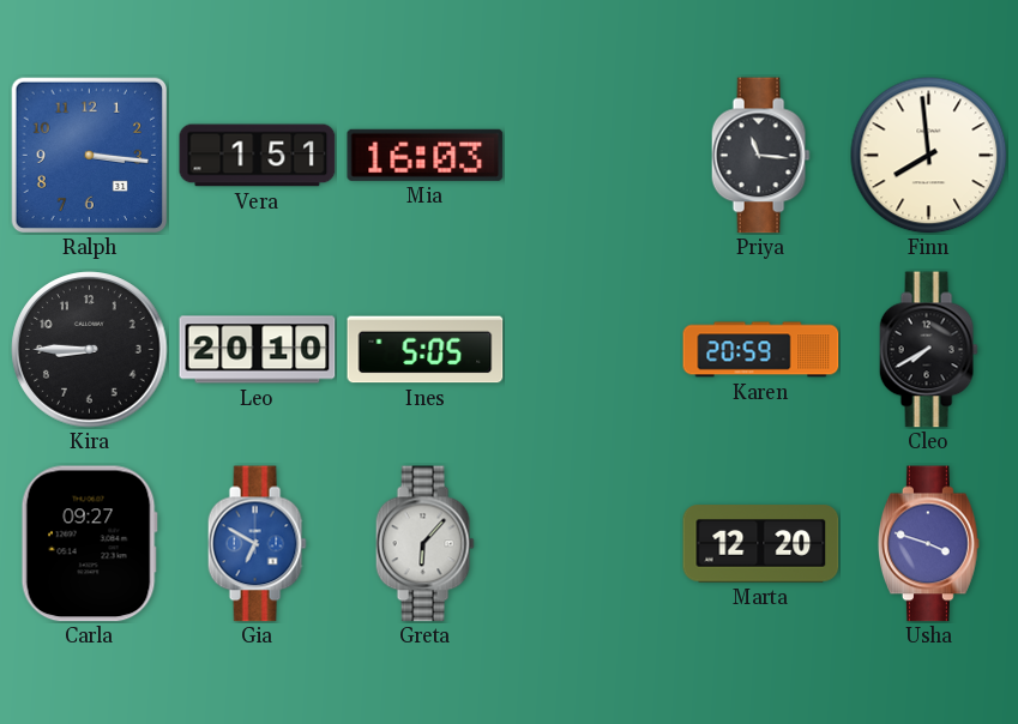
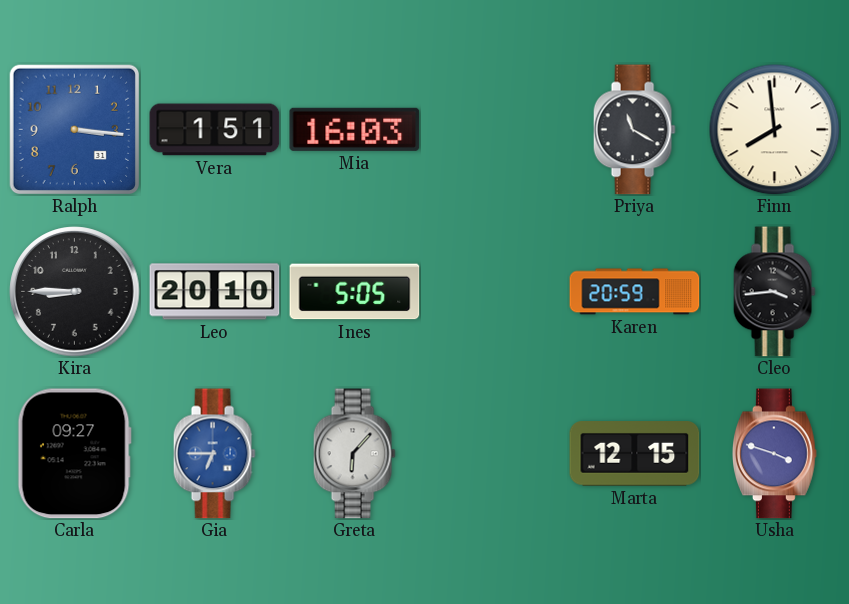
Priya: 11:16 -> 11:20
Cleo: 7:40 -> 3:44
Gia: 6:50 -> 6:45
Marta: 12:20 -> 12:15
